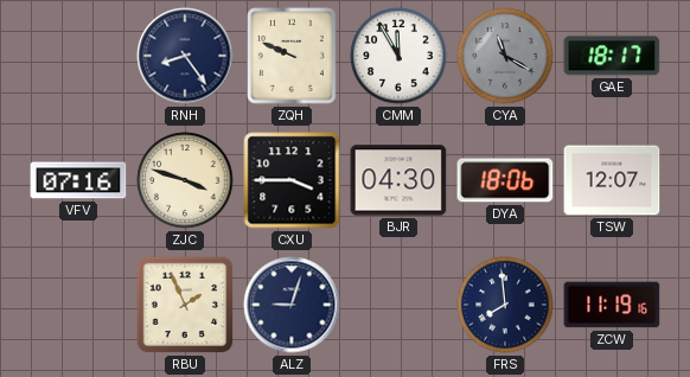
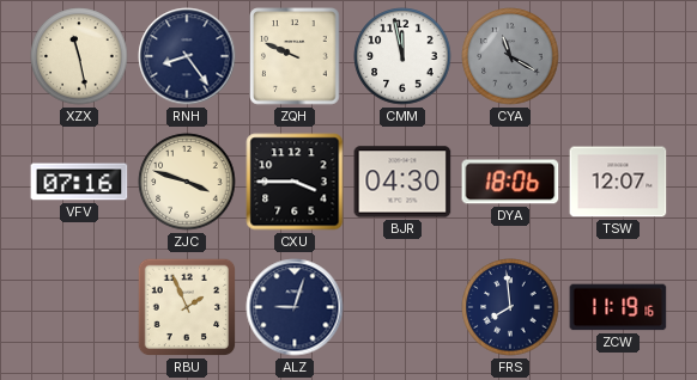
XZX: none -> 11:28
CMM: 11:55 -> 11:58
GAE: 18:17 -> none
